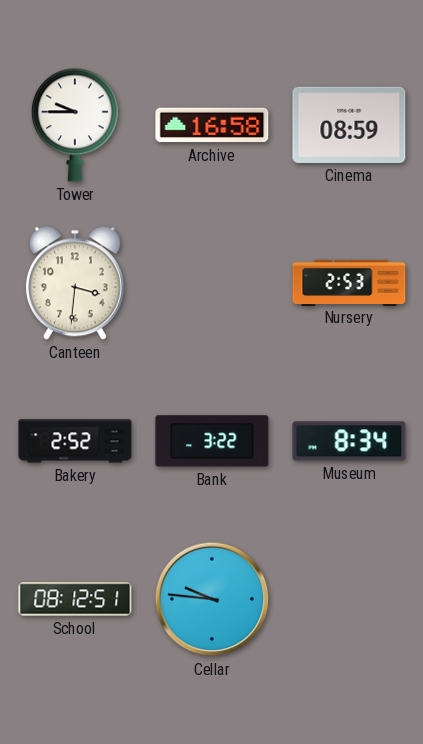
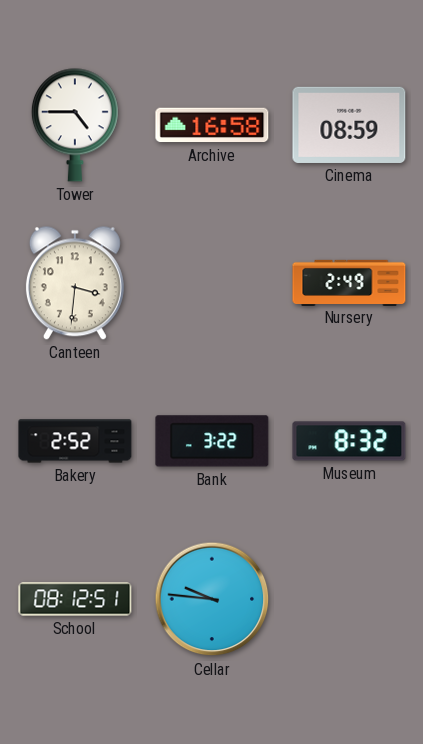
Tower: 9:45 -> 4:45
Nursery: 2:53 -> 2:49
Museum: 8:34 -> 8:32
